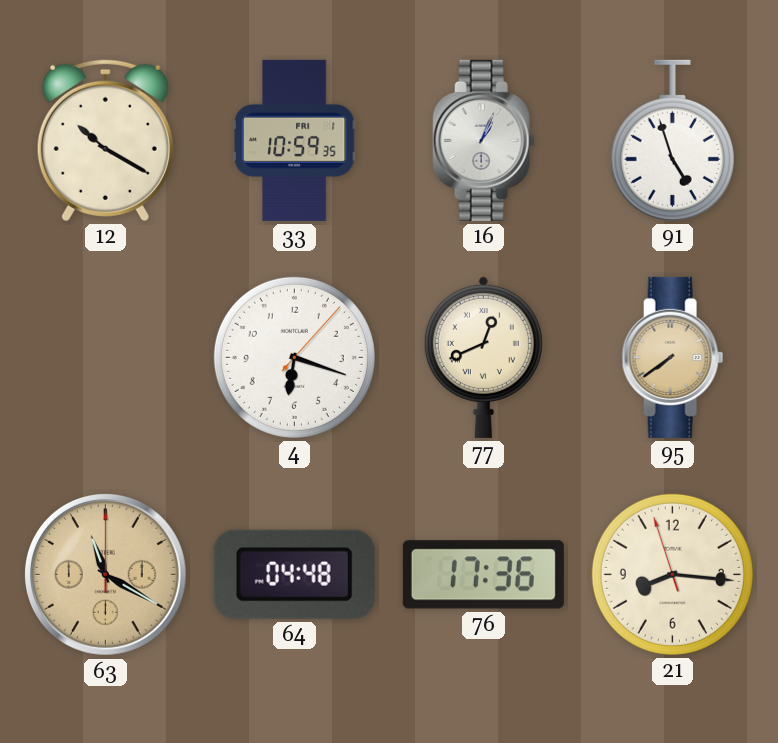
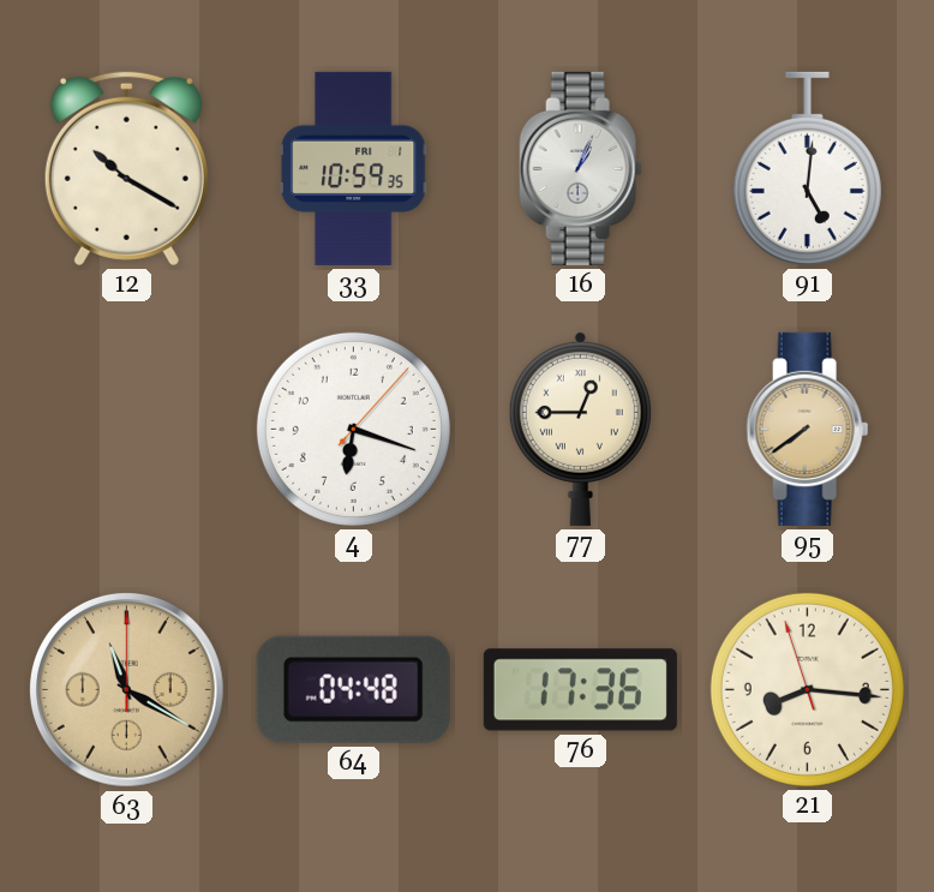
91: 4:57 -> 5:01
77: 12:41 -> 12:45
